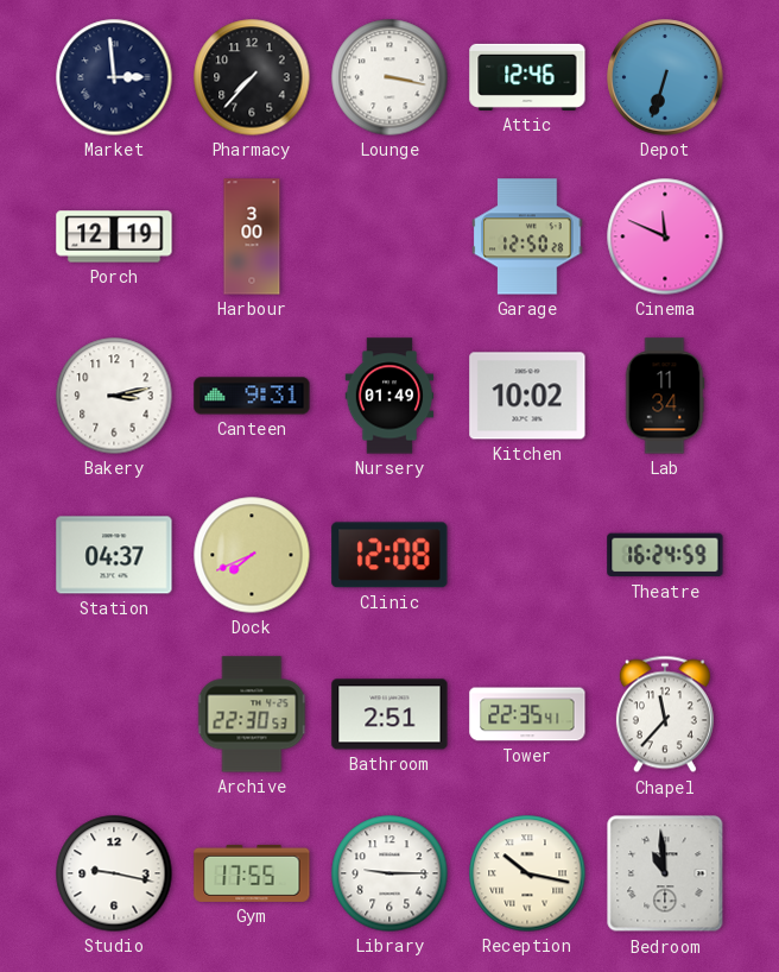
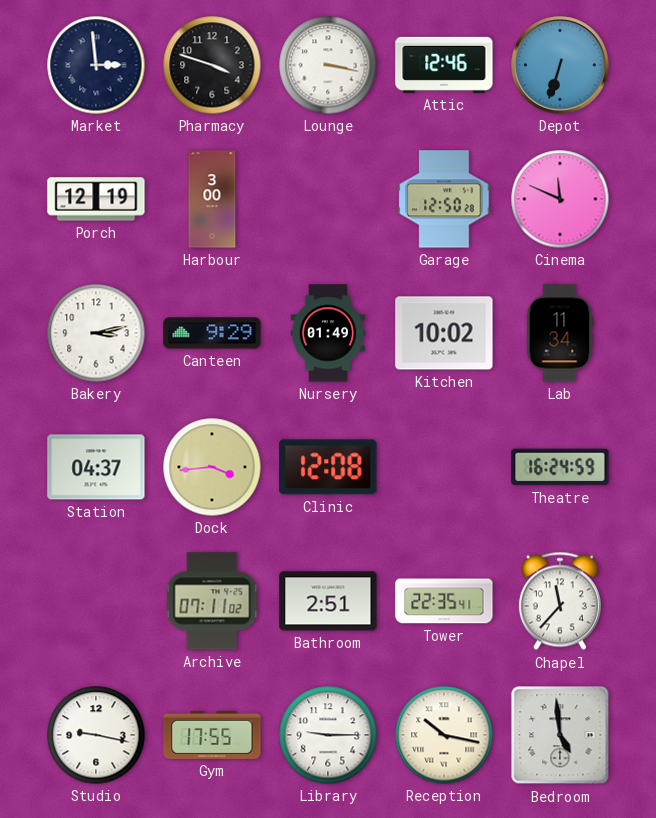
Pharmacy: 7:37 -> 3:48
Canteen: 9:31 -> 9:29
Dock: 7:41 -> 3:44
Archive: 22:30 -> 07:11
Bedroom: 10:59 -> 4:59
